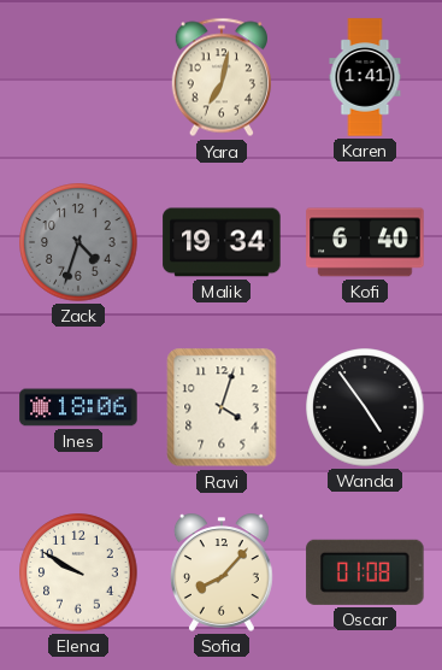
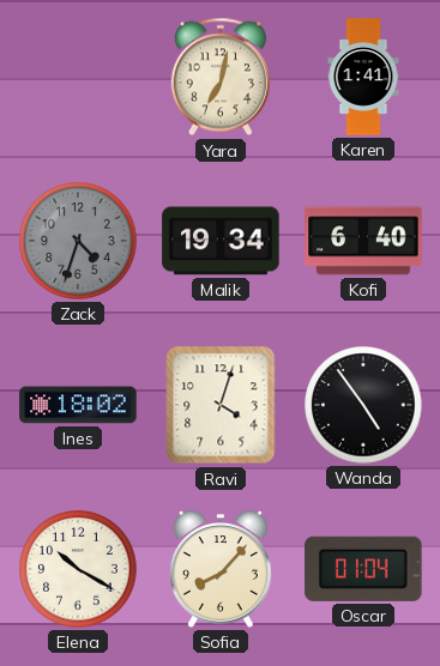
Ines: 18:06 -> 18:02
Elena: 9:50 -> 10:20
Oscar: 01:08 -> 01:04
